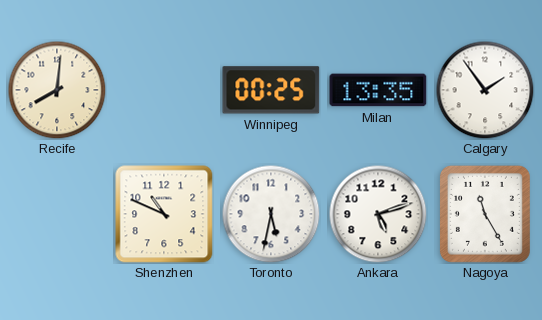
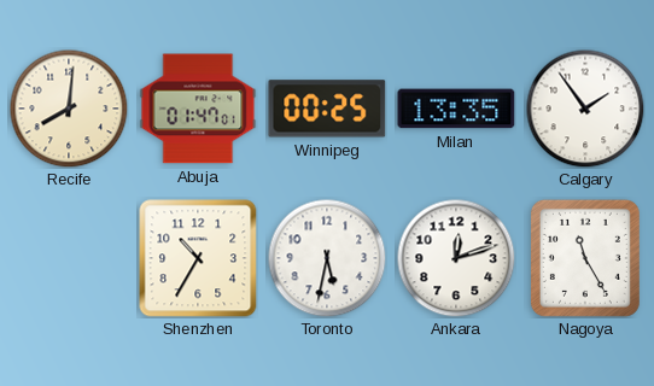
Abuja: none -> 01:47
Shenzhen: 10:49 -> 10:35
Ankara: 5:12 -> 12:12
